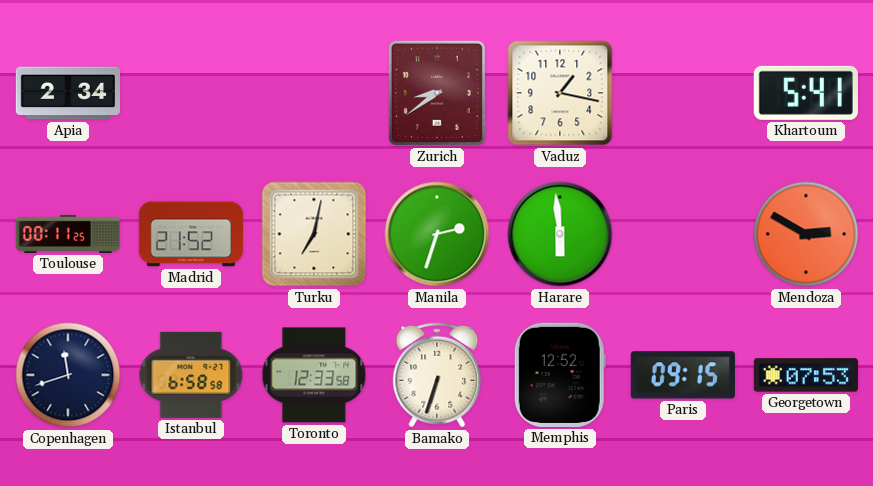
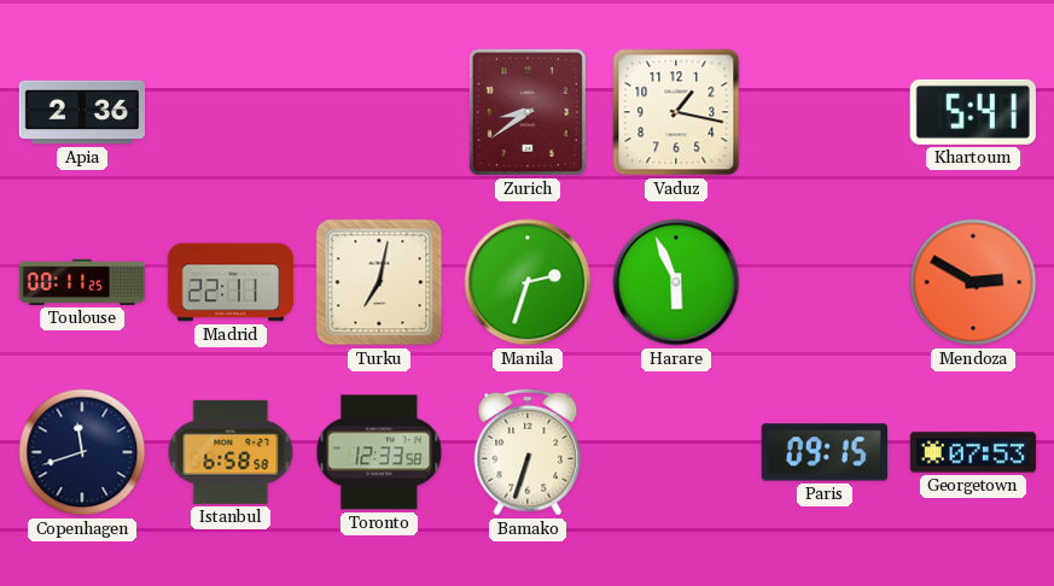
Apia: 2:34 -> 2:36
Madrid: 21:52 -> 22:11
Harare: 5:59 -> 5:56
Memphis: 12:52 -> none
